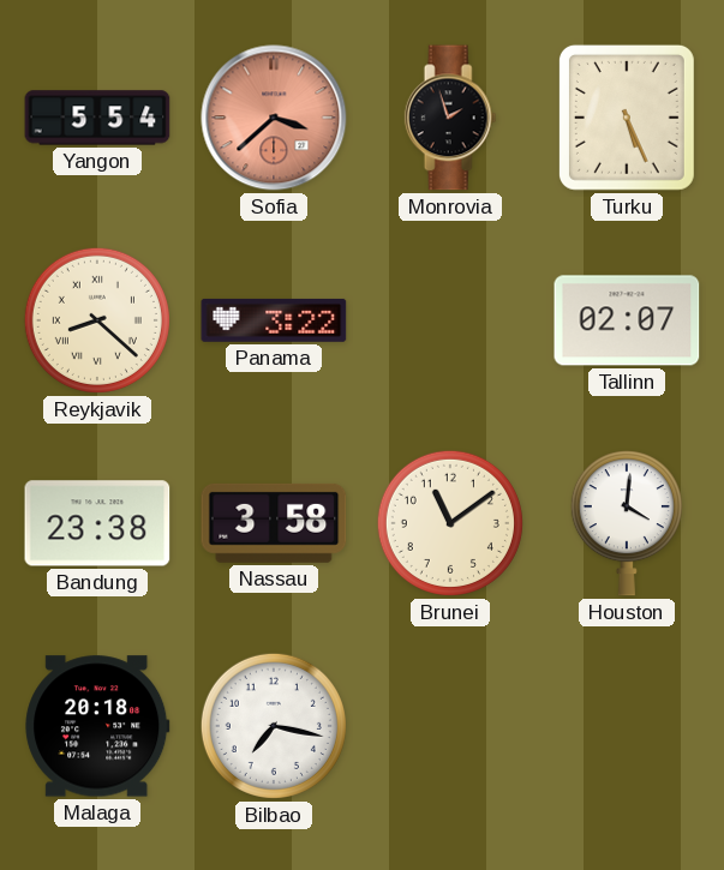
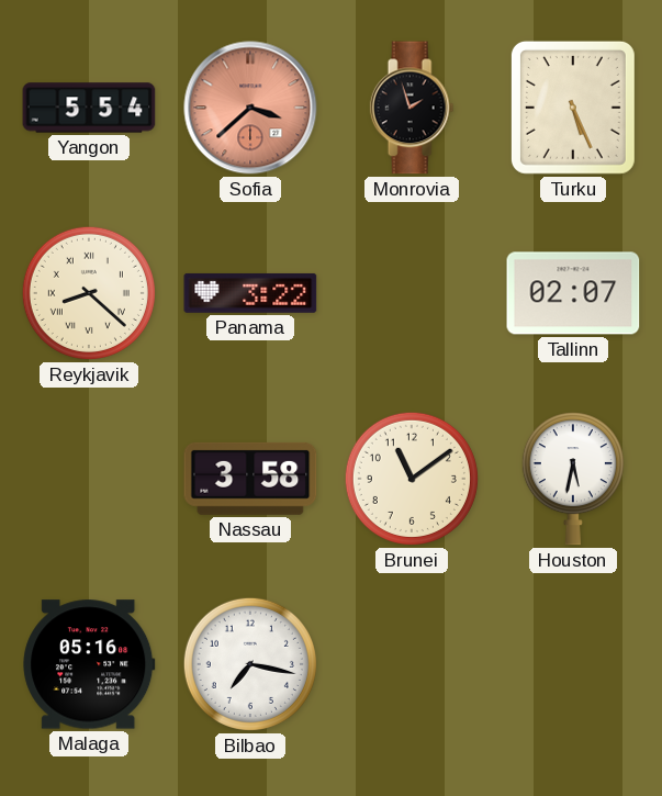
Bandung: 23:38 -> none
Houston: 4:01 -> 5:32
Malaga: 20:18 -> 05:16
